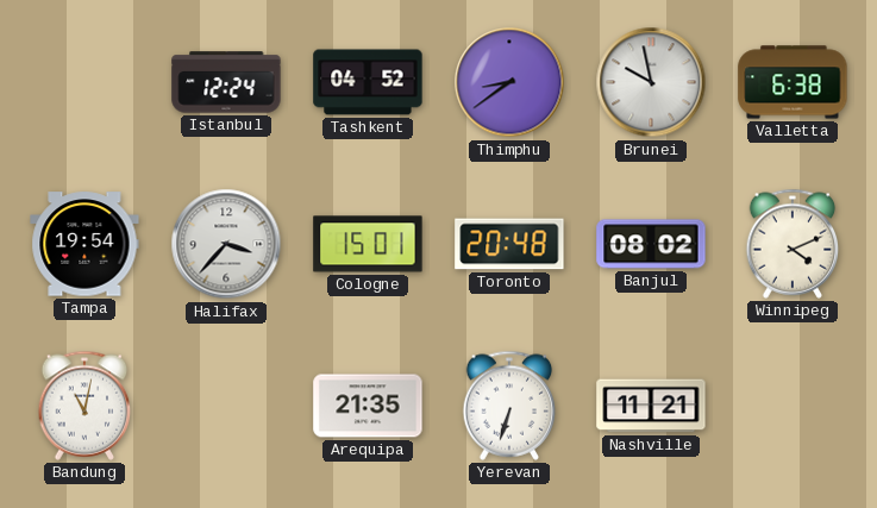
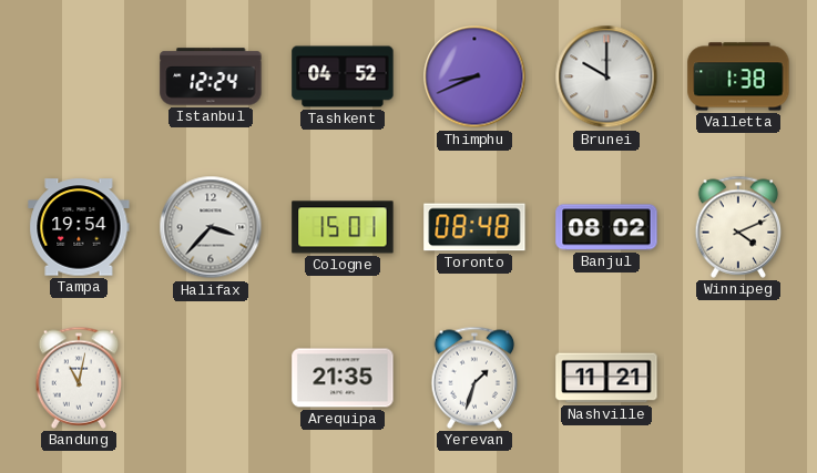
Thimphu: 8:39 -> 8:41
Brunei: 9:58 -> 10:00
Valletta: 6:38 -> 1:38
Toronto: 20:48 -> 08:48
Yerevan: 6:33 -> 1:33
